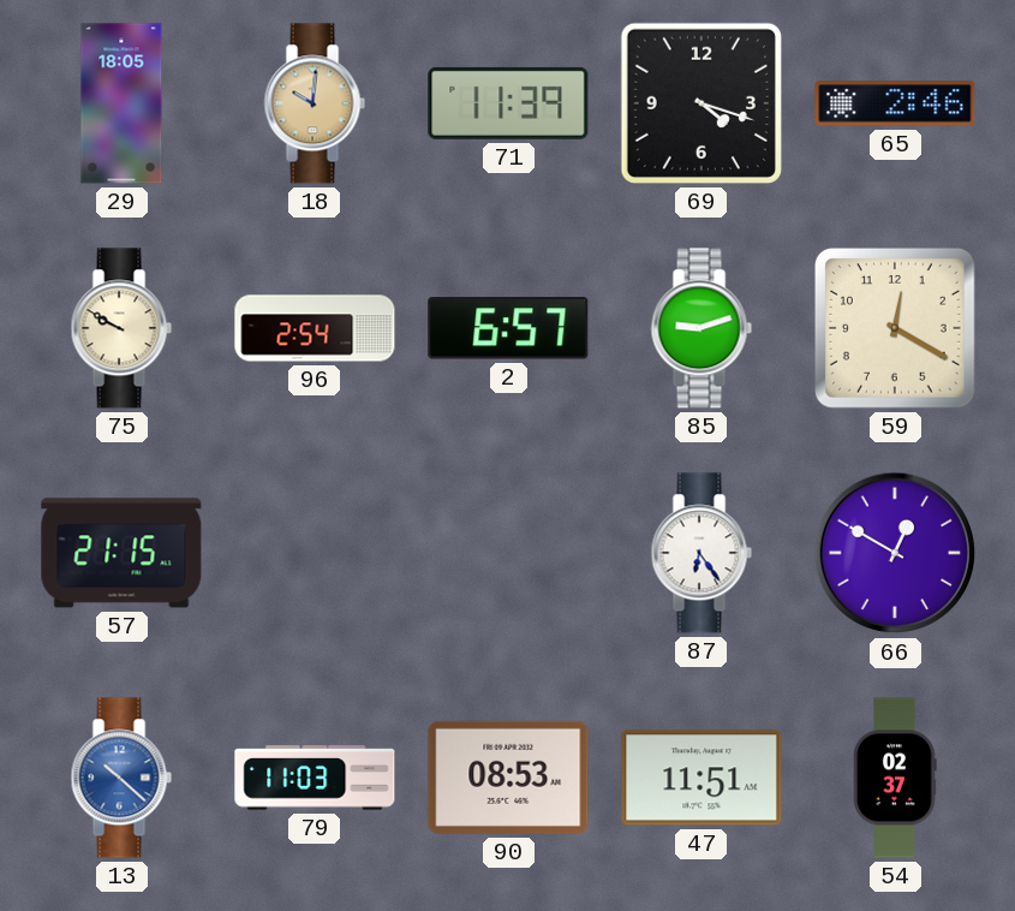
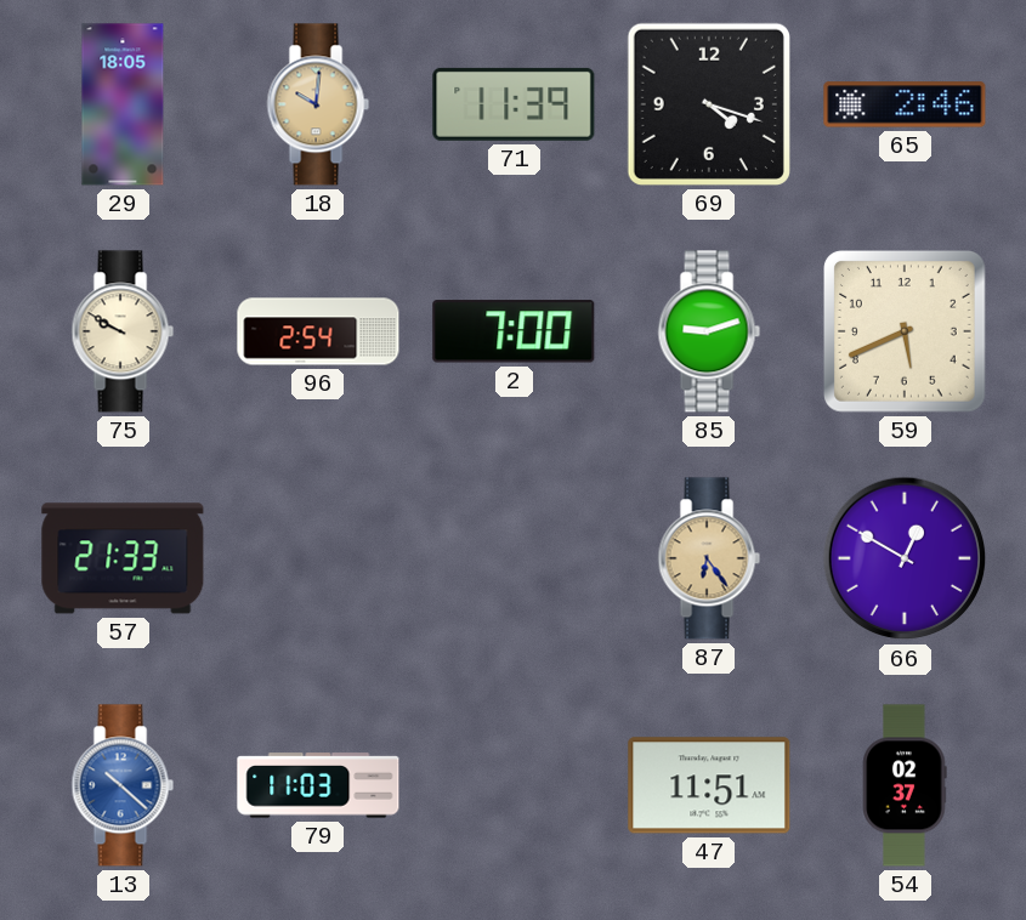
2: 6:57 -> 7:00
59: 12:20 -> 5:41
57: 21:15 -> 21:33
87 dial: white -> champagne
90: 08:53 -> none
